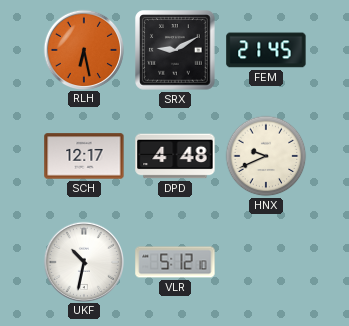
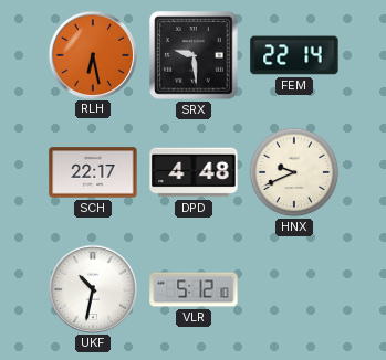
SRX: 9:10 -> 9:29
FEM: 21:45 -> 22:14
SCH: 12:17 -> 22:17
